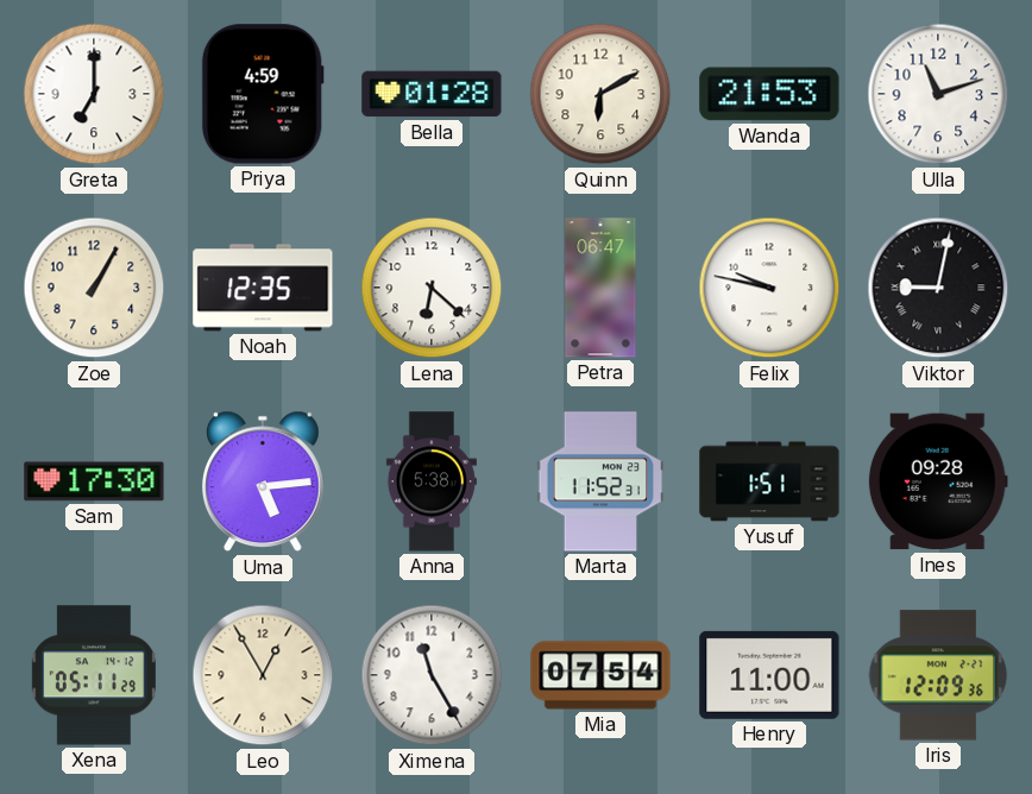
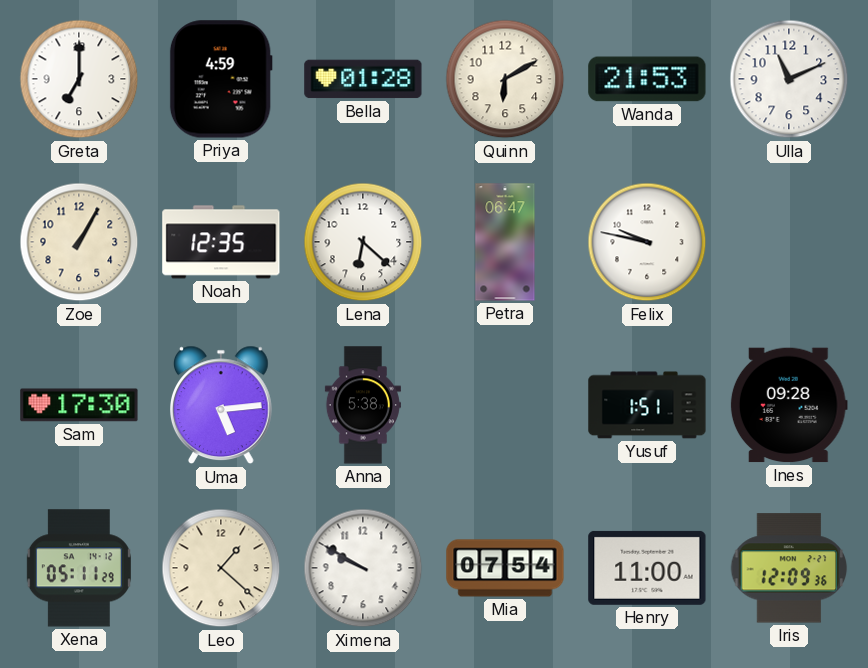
Ulla: 11:12 -> 11:11
Viktor: 9:02 -> none
Marta: 11:52 -> none
Leo: 12:55 -> 1:22
Ximena: 11:25 -> 9:50
